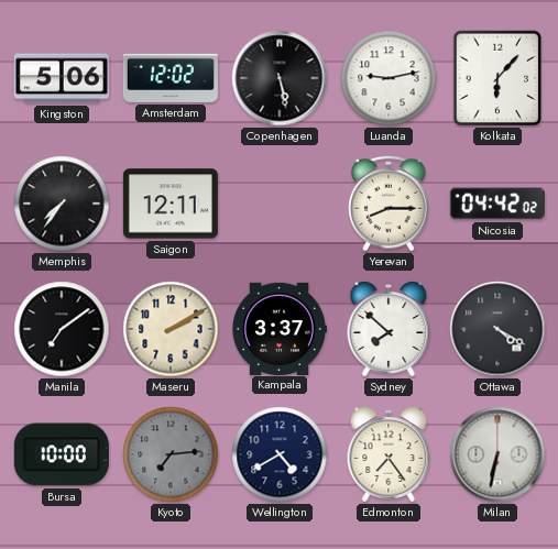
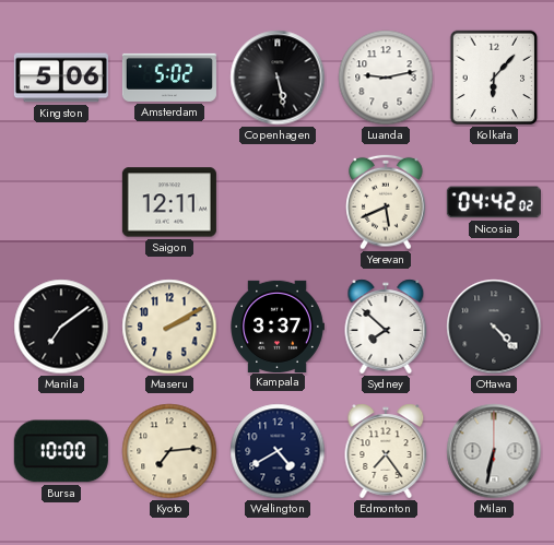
Amsterdam: 12:02 -> 5:02
Memphis: 7:36 -> none
Yerevan: 8:15 -> 5:41
Ottawa: 4:20 -> 4:23
Kyoto dial: grey -> cream
